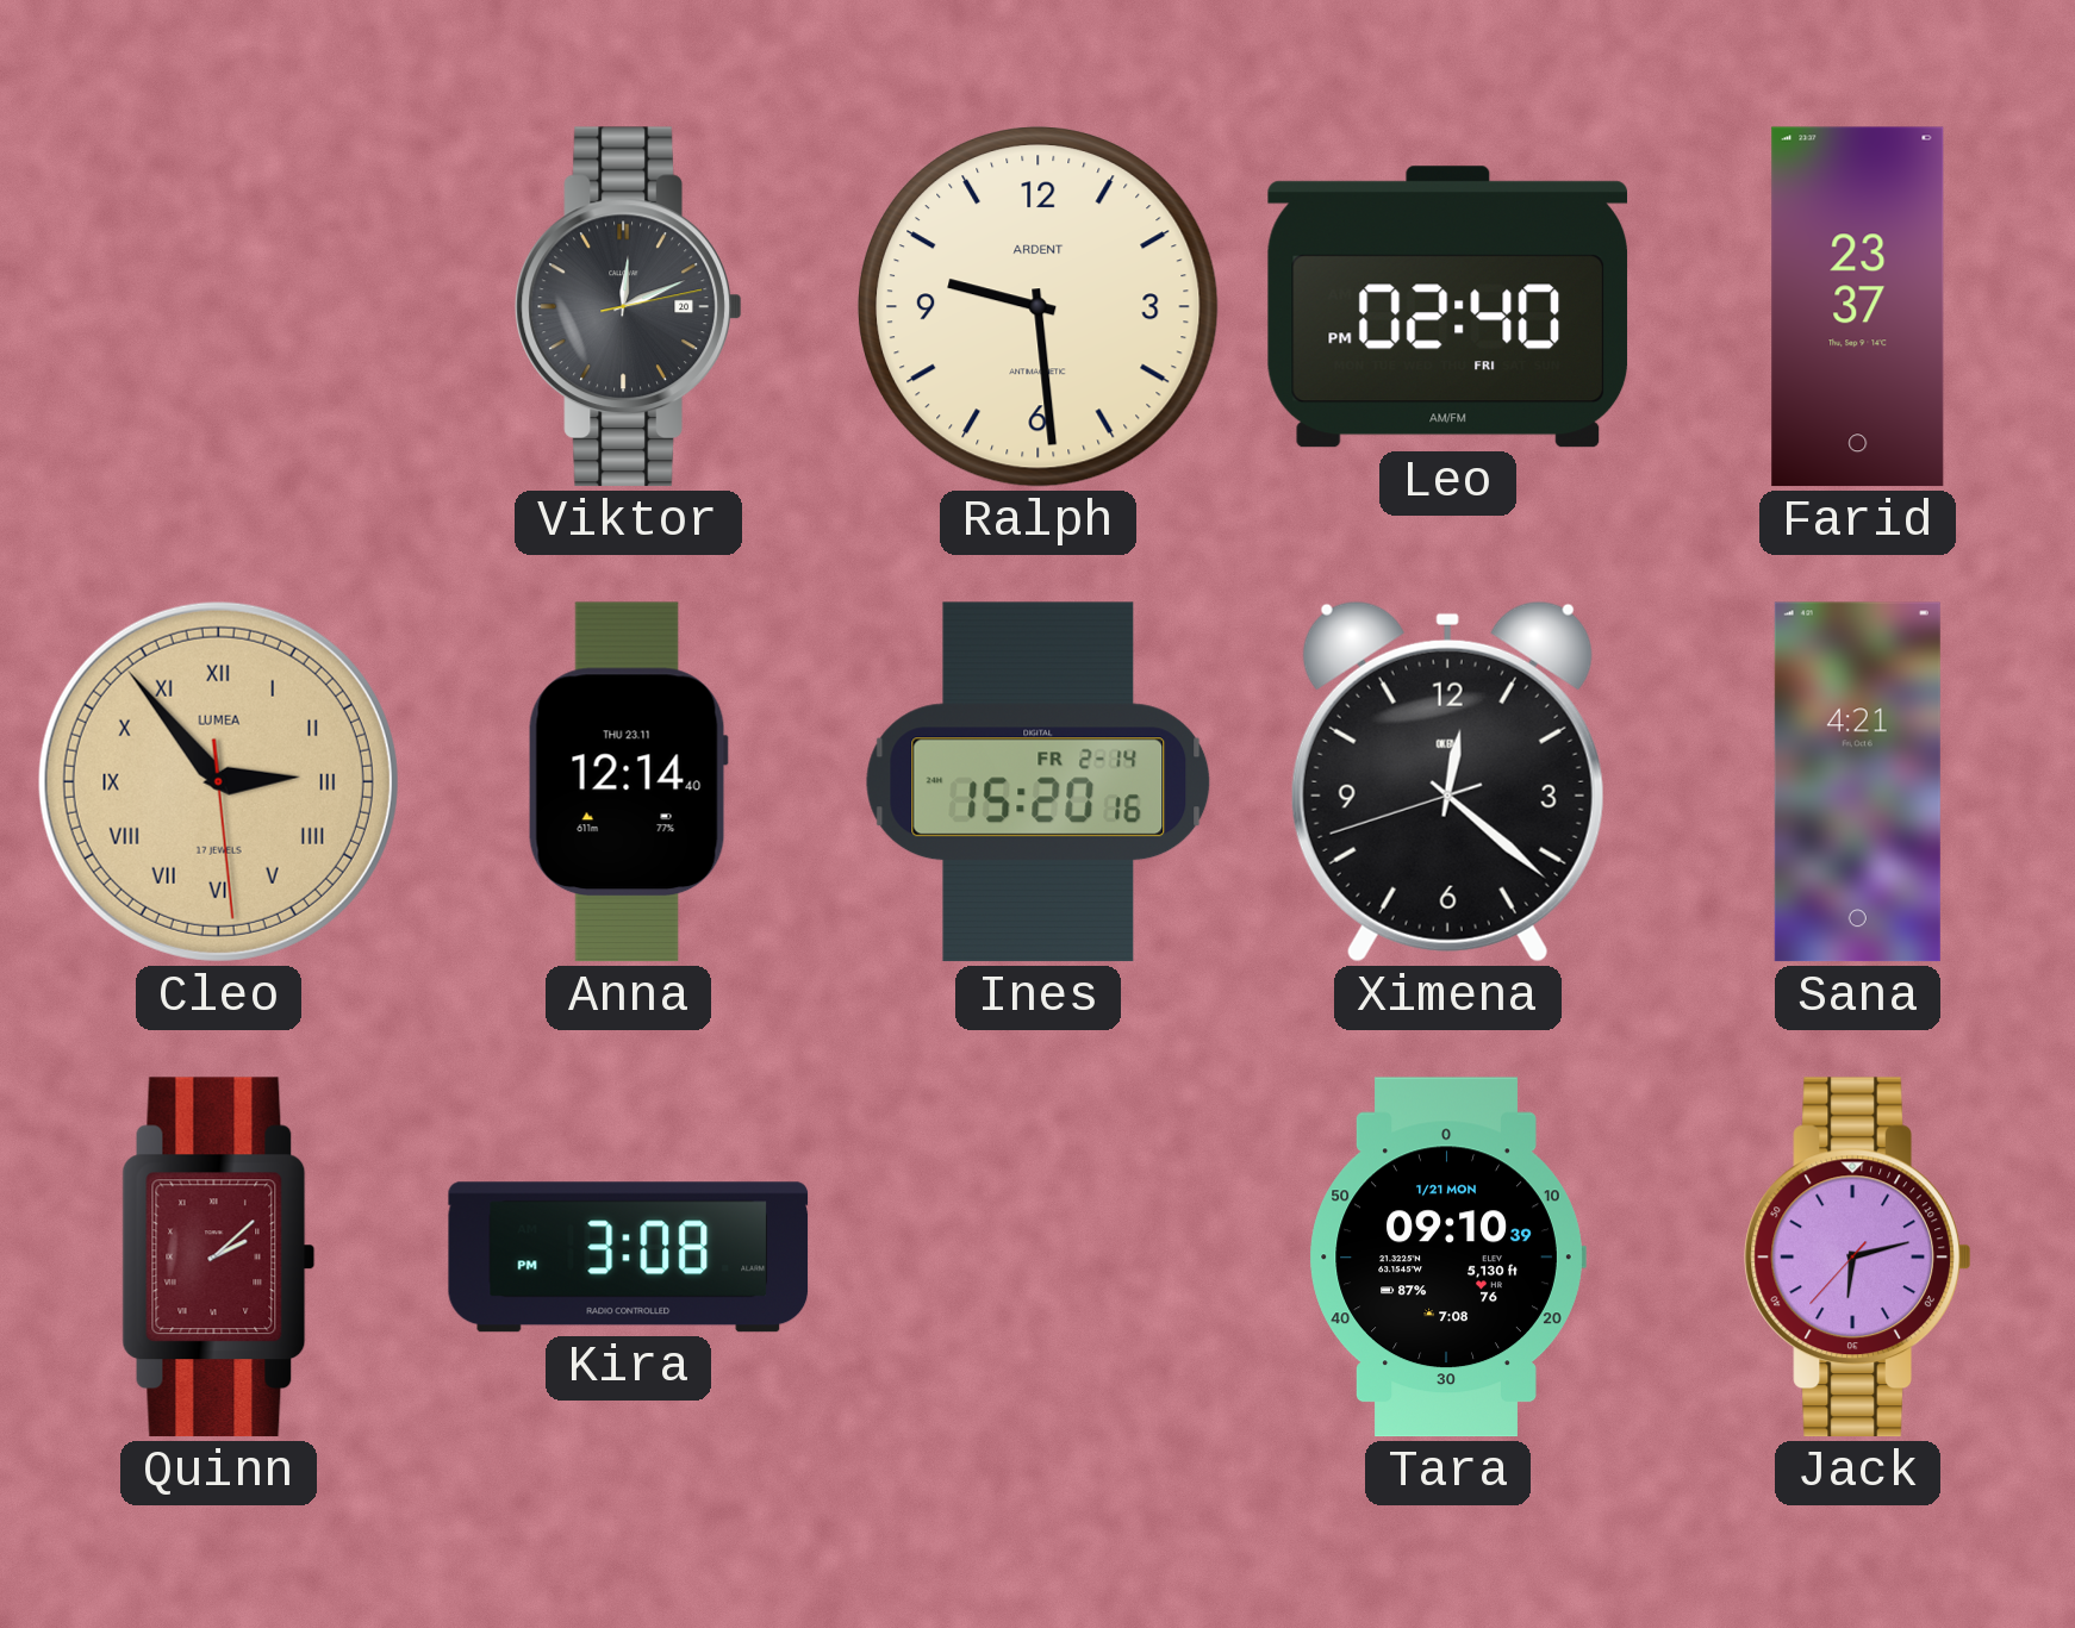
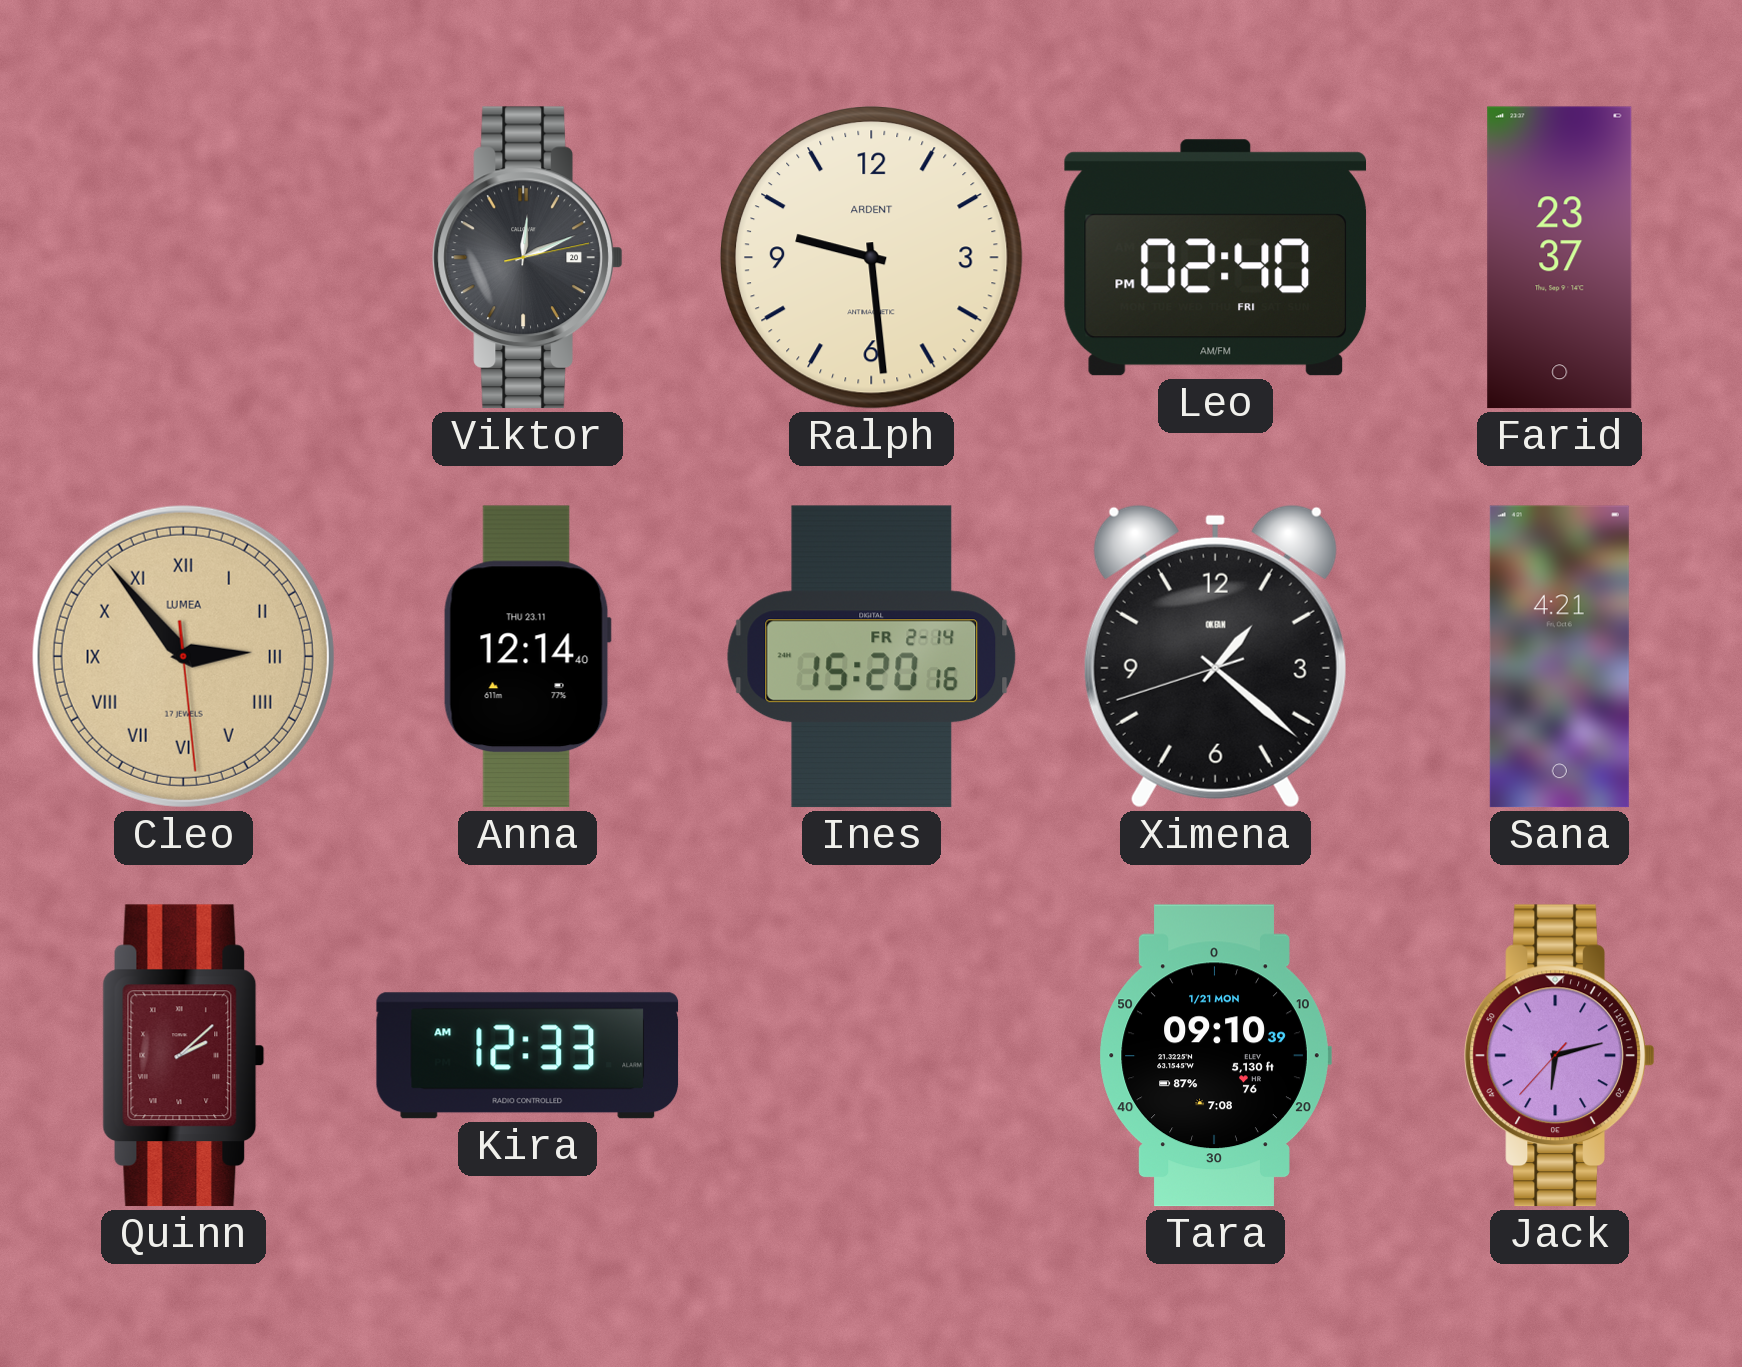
Ximena: 12:21 -> 1:21
Kira: 3:08 -> 12:33
